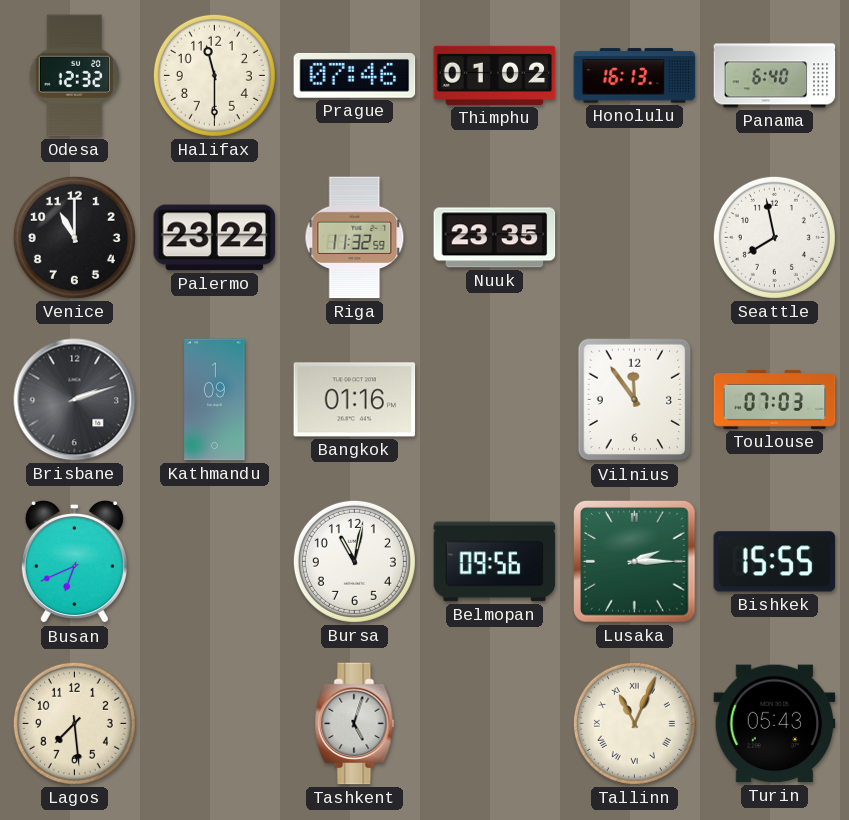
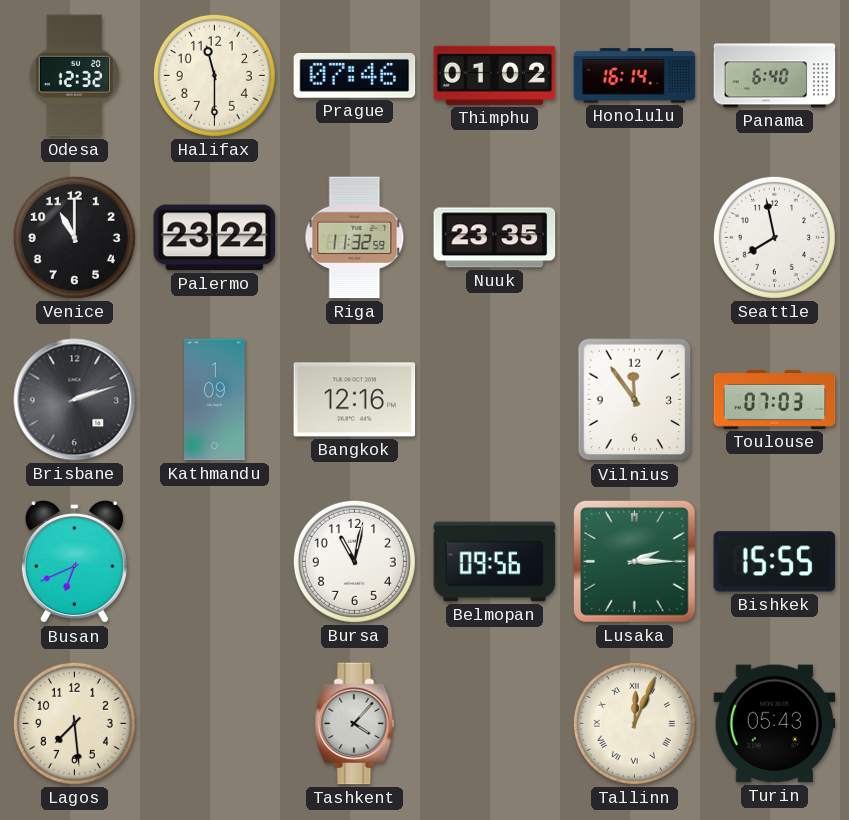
Honolulu: 16:13 -> 16:14
Bangkok: 01:16 -> 12:16
Tashkent: 5:03 -> 4:07
Tallinn: 11:04 -> 12:04
